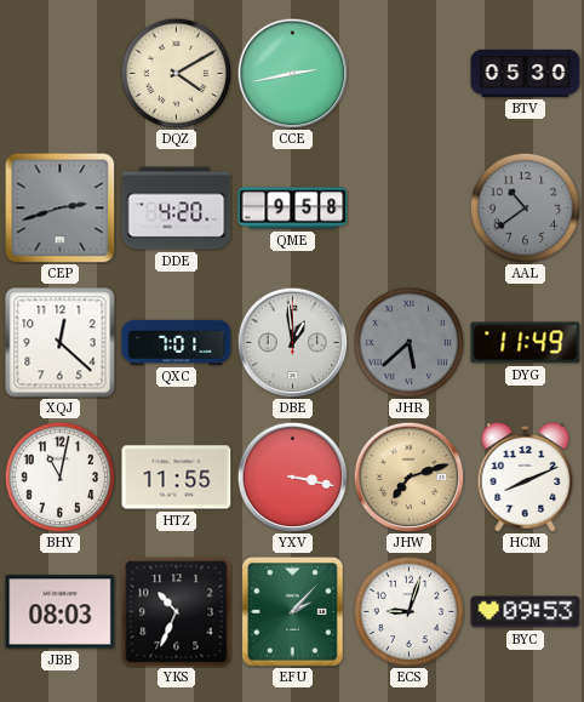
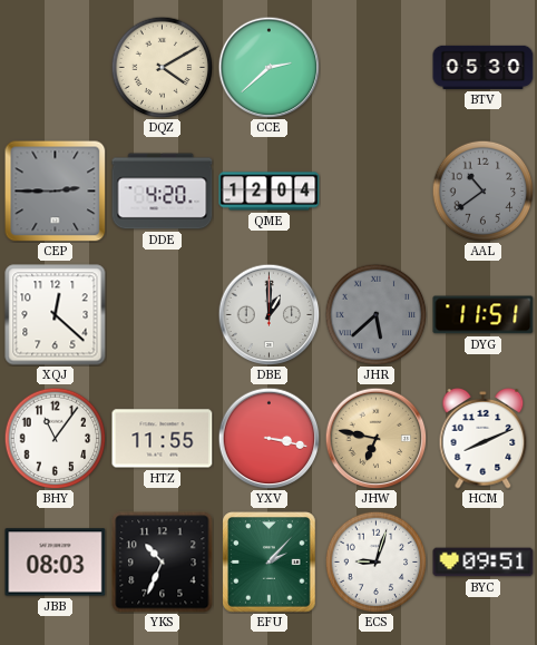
CCE: 2:43 -> 2:38
CEP: 2:42 -> 2:45
QME: 9:58 -> 12:04
QXC: 7:01 -> none
DBE: 12:59 -> 1:00
DYG: 11:49 -> 11:51
BHY: 11:02 -> 11:06
JHW: 7:12 -> 6:47
BYC: 09:53 -> 09:51
